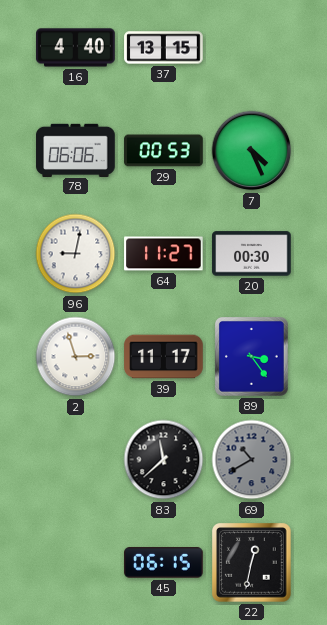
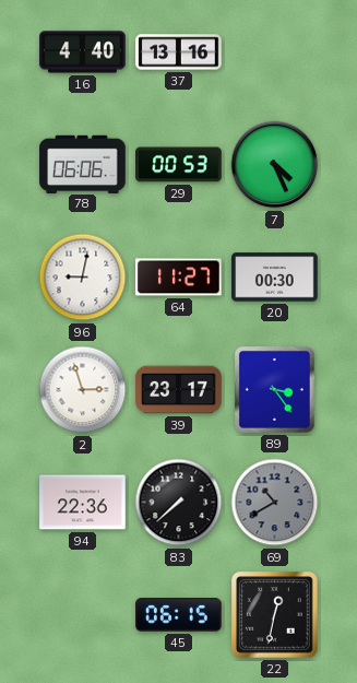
37: 13:15 -> 13:16
39: 11:17 -> 23:17
94: none -> 22:36
83: 11:38 -> 7:38
